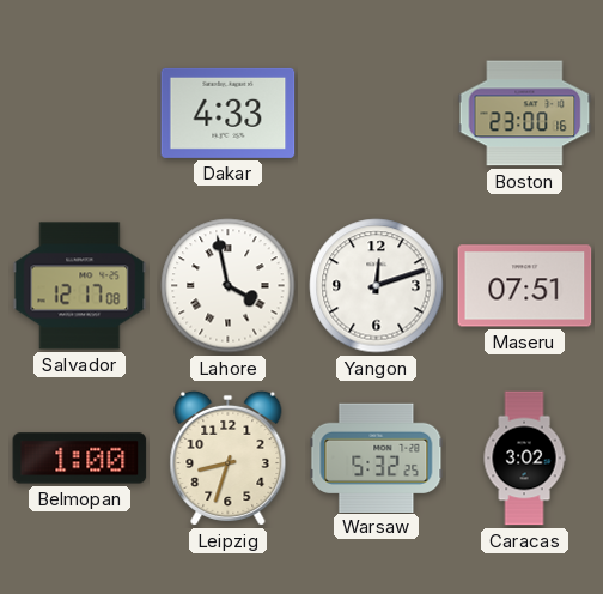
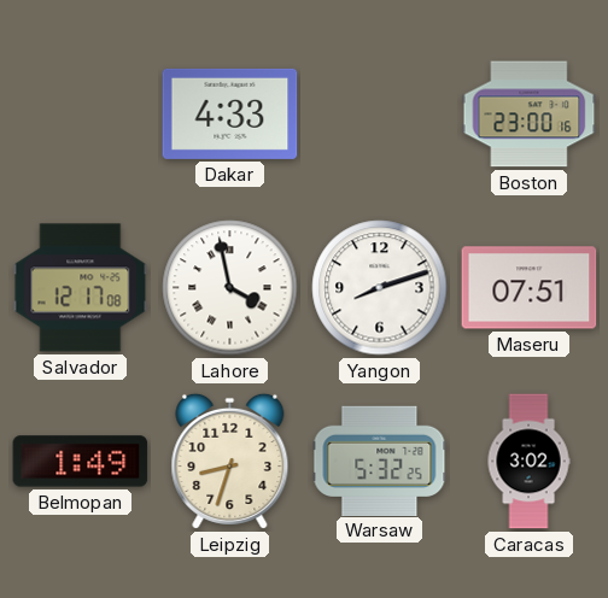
Yangon: 12:12 -> 8:12
Belmopan: 1:00 -> 1:49
